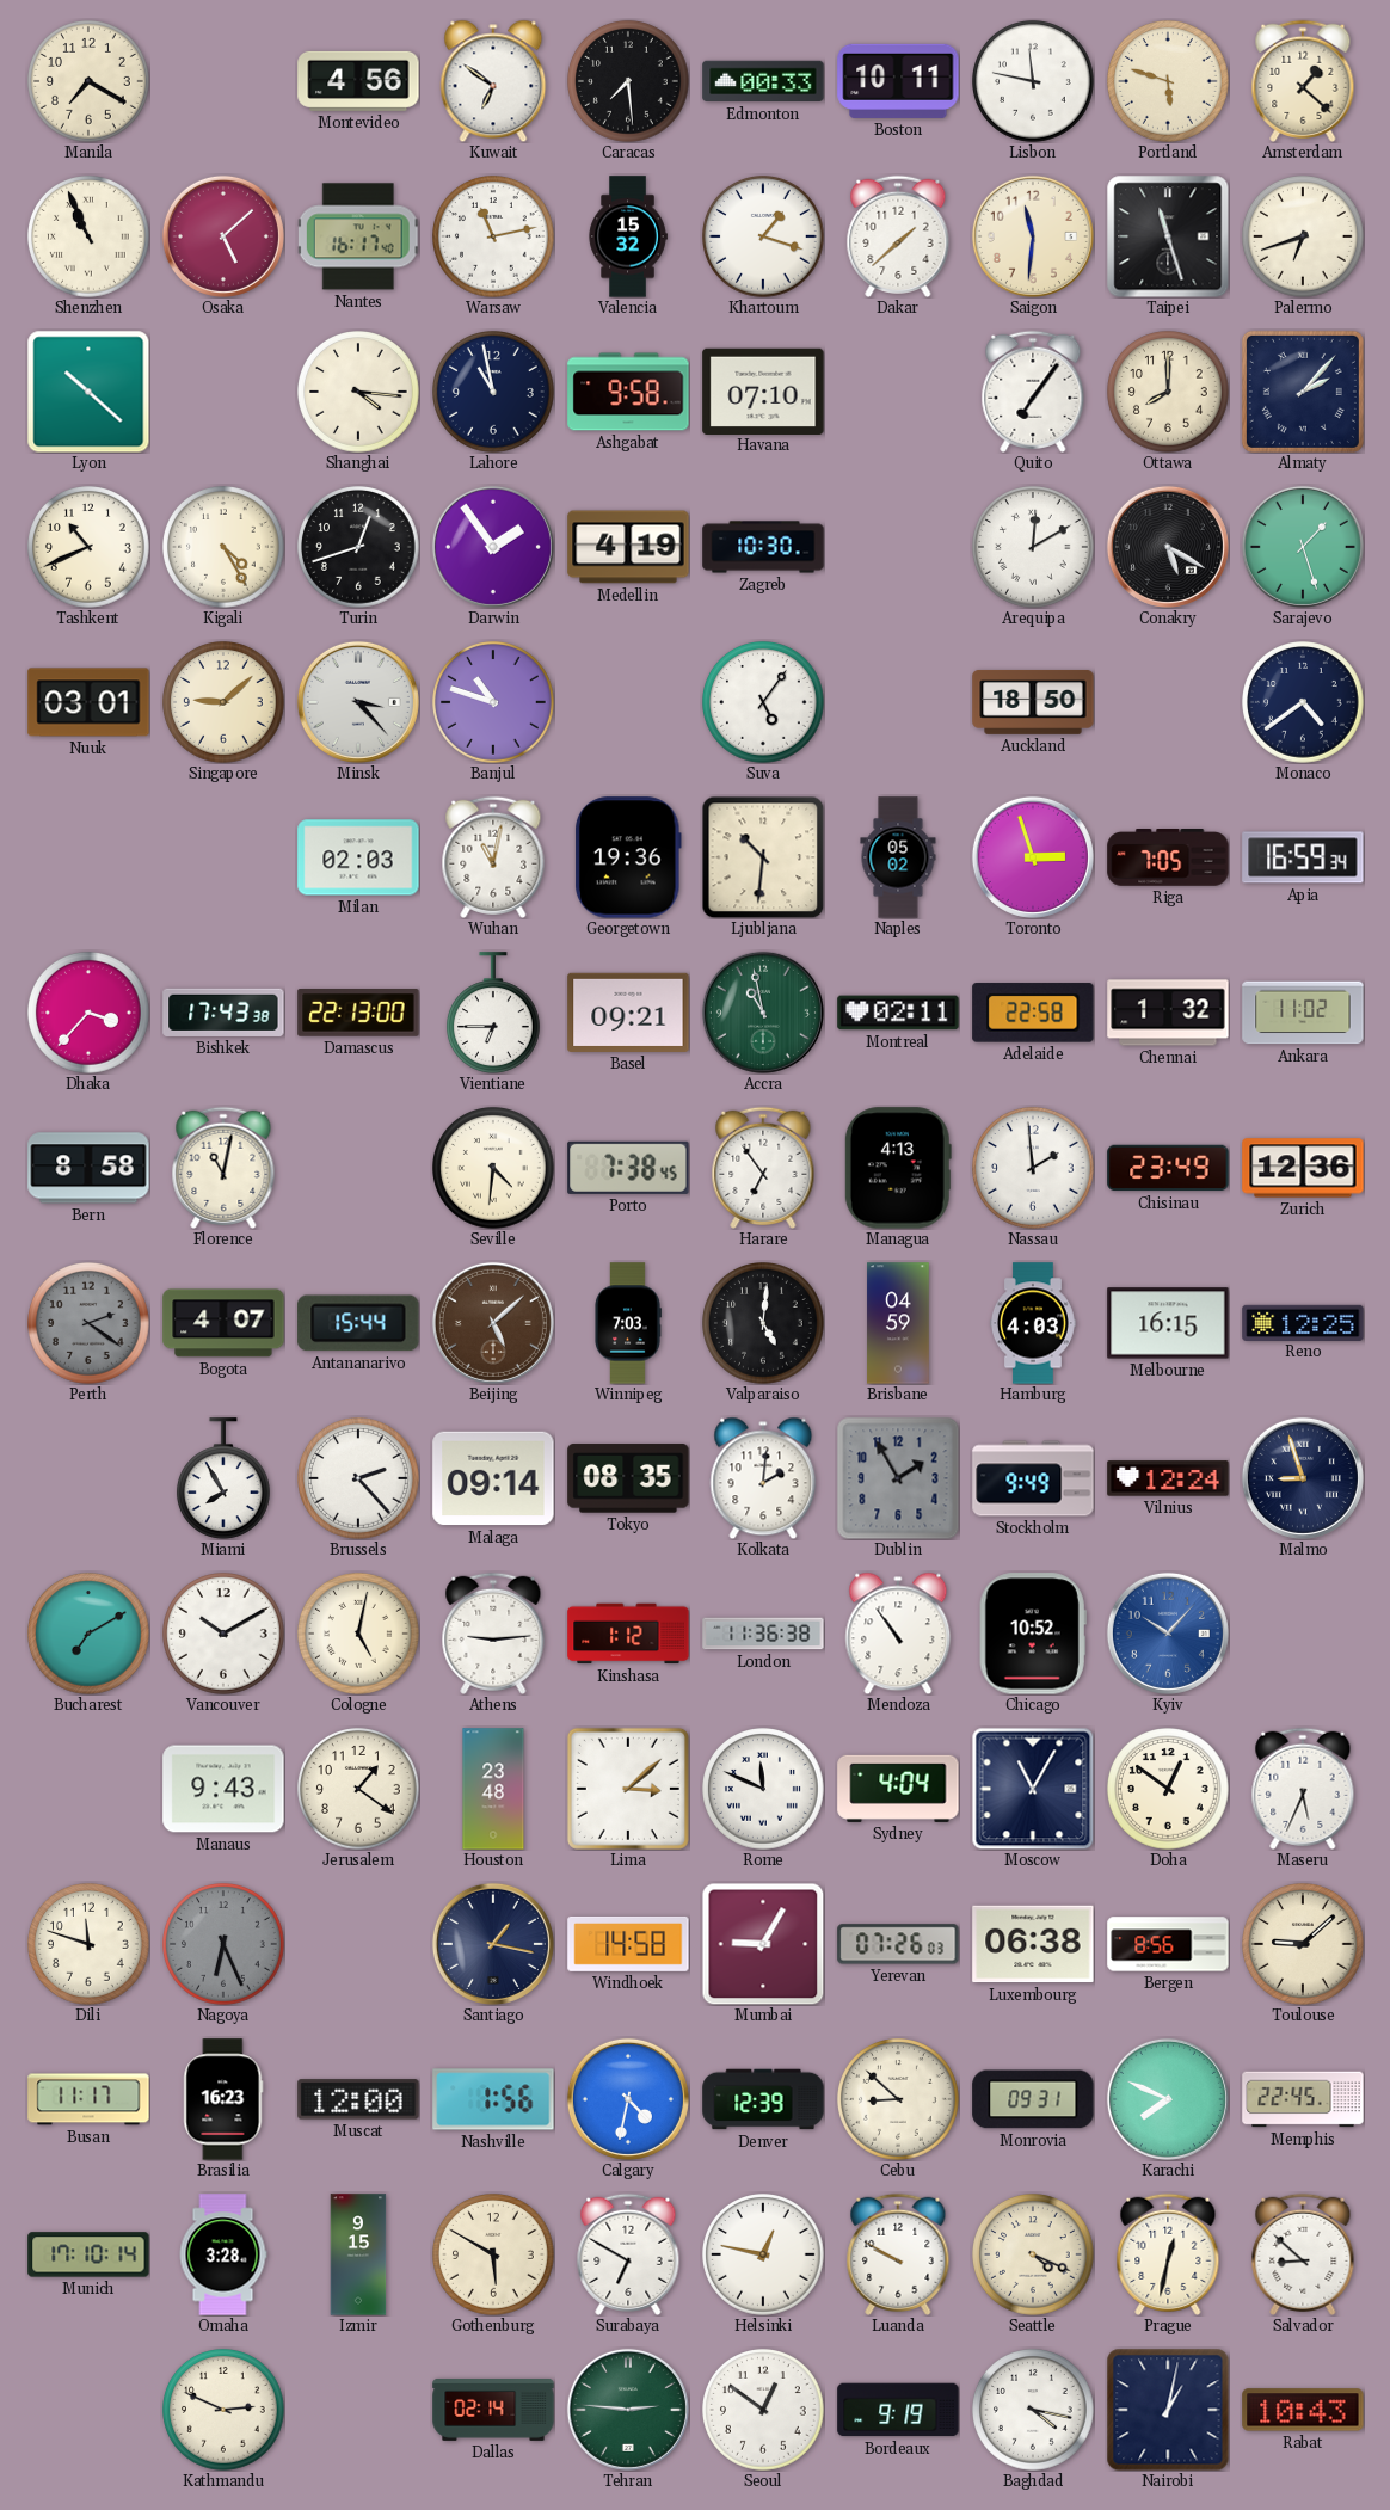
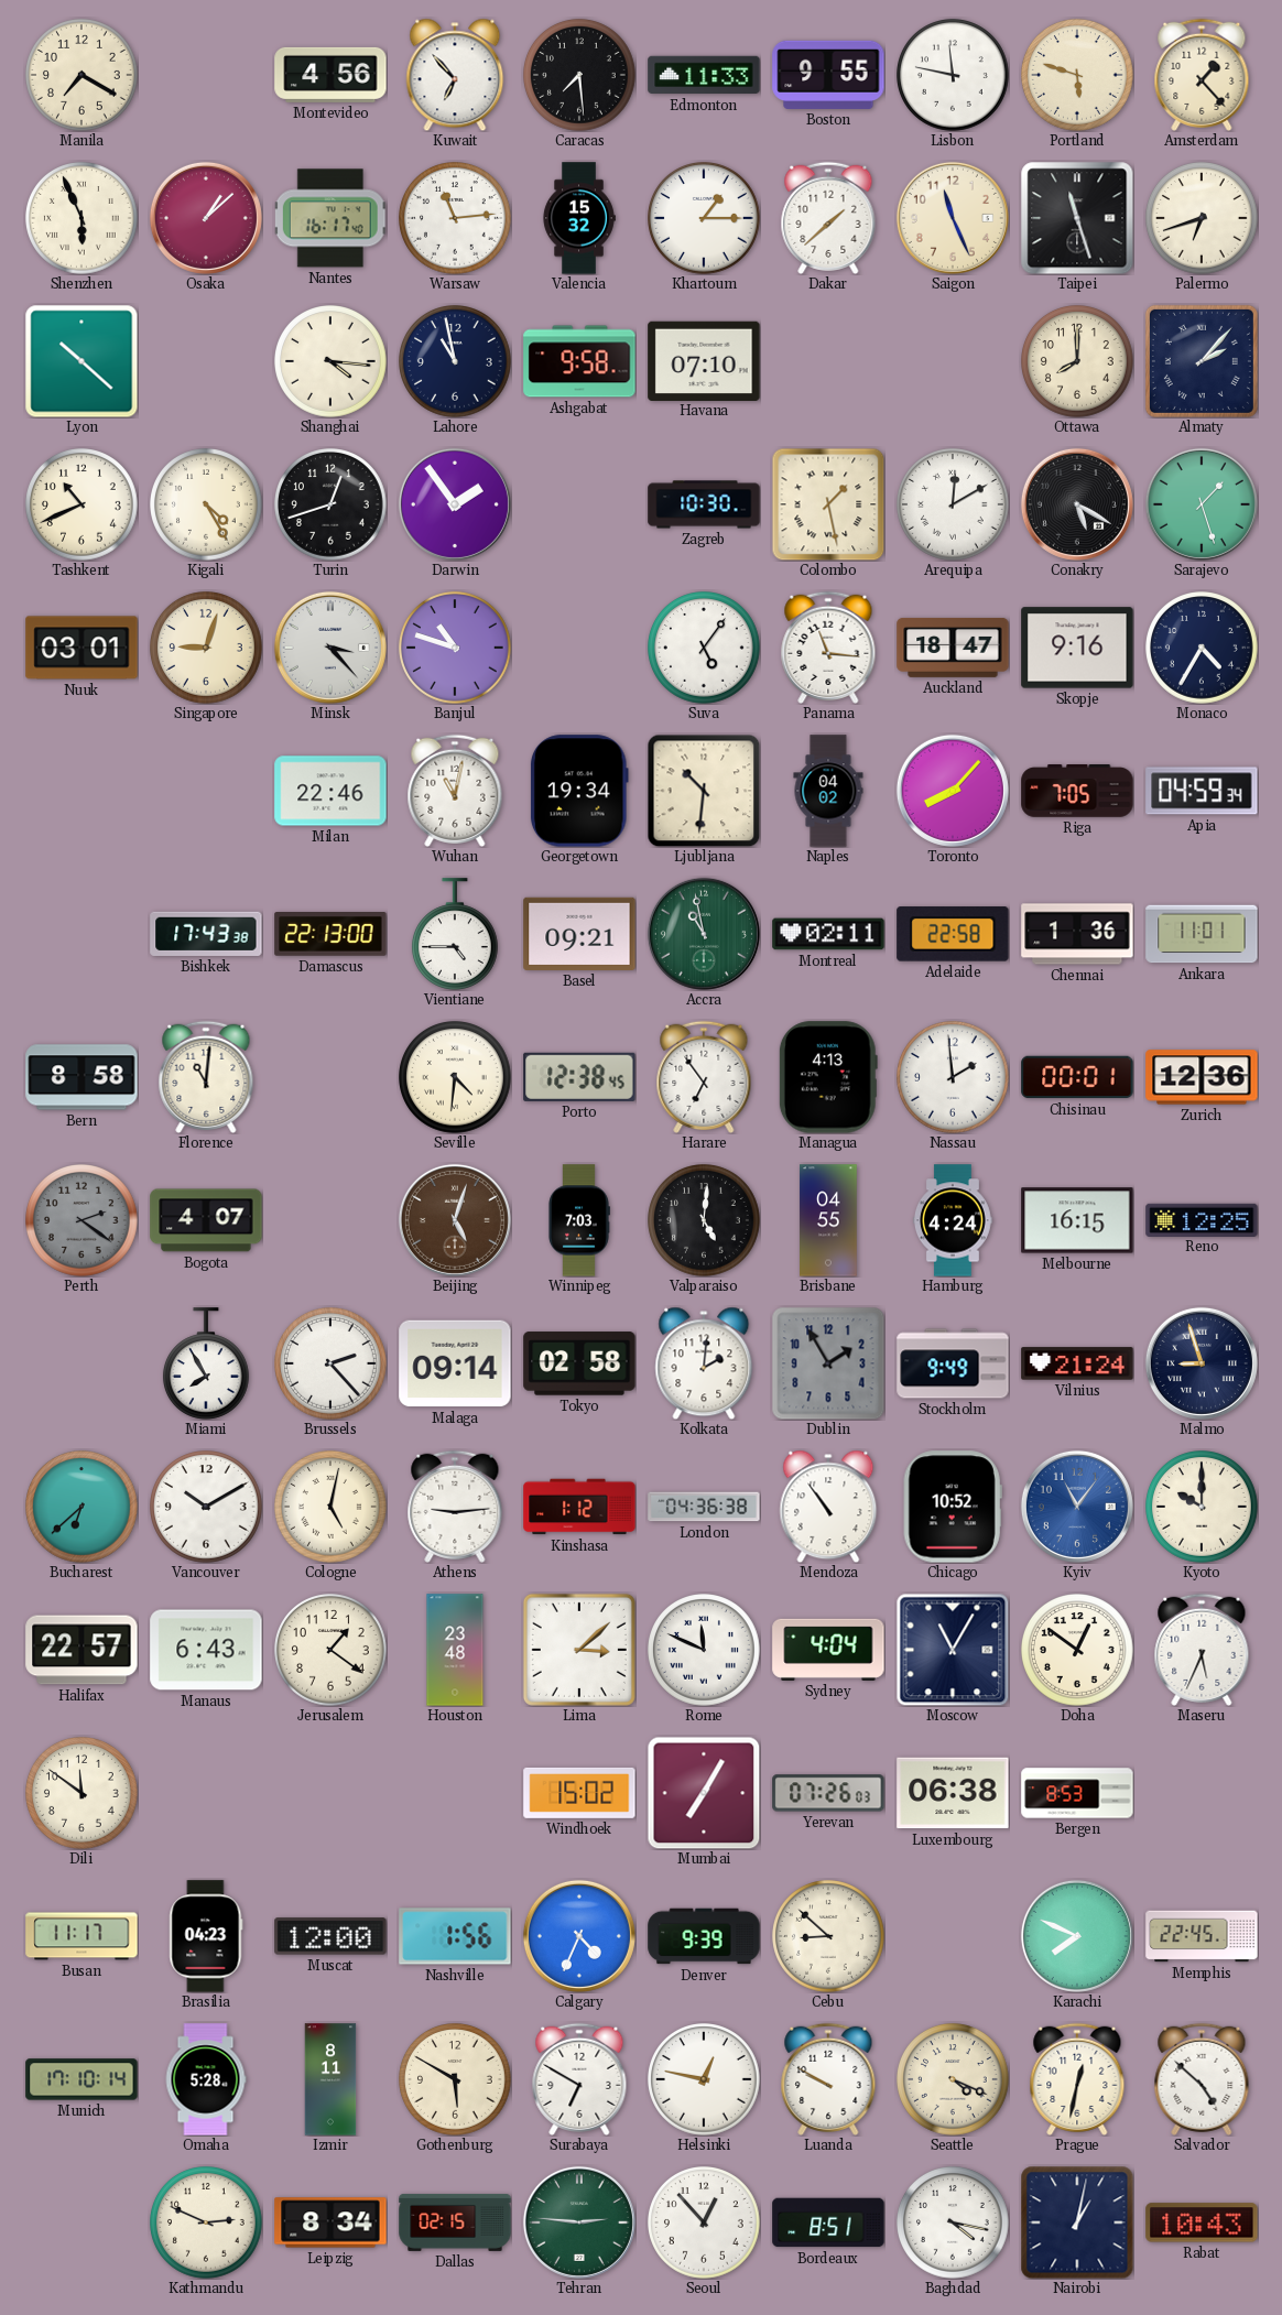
Kuwait: 6:51 -> 6:53
Edmonton: 00:33 -> 11:33
Boston: 10:11 -> 9:55
Amsterdam: 1:22 -> 1:23
Shenzhen: 10:56 -> 5:56
Osaka: 5:08 -> 1:08
Warsaw: 11:13 -> 11:14
Khartoum: 1:18 -> 1:15
Saigon: 11:31 -> 11:26
Quito: 7:06 -> none
Medellin: 4:19 -> none
Colombo: none -> 1:28
Singapore: 9:08 -> 9:03
Panama: none -> 11:16
Auckland: 18:50 -> 18:47
Skopje: none -> 9:16
Monaco: 4:39 -> 4:35
Milan: 02:03 -> 22:46
Georgetown: 19:36 -> 19:34
Naples: 05:02 -> 04:02
Toronto: 2:57 -> 8:07
Apia: 16:59 -> 04:59
Dhaka: 3:37 -> none
Vientiane: 6:45 -> 4:45
Chennai: 1:32 -> 1:36
Ankara: 11:02 -> 11:01
Florence: 11:02 -> 11:01
Porto: 7:38 -> 12:38
Chisinau: 23:49 -> 00:01
Antananarivo: 15:44 -> none
Beijing: 5:08 -> 5:03
Brisbane: 04:59 -> 04:55
Hamburg: 4:03 -> 4:24
Tokyo: 08:35 -> 02:58
Vilnius: 12:24 -> 21:24
Bucharest: 7:10 -> 6:38
London: 11:36 -> 04:36
Kyiv: 10:07 -> 11:06
Kyoto: none -> 10:00
Halifax: none -> 22:57
Manaus: 9:43 -> 6:43
Dili: 11:48 -> 11:51
Nagoya: 6:26 -> none
Santiago: 1:17 -> none
Windhoek: 14:58 -> 15:02
Mumbai: 9:05 -> 7:05
Bergen: 8:56 -> 8:53
Toulouse: 9:08 -> none
Brasilia: 16:23 -> 04:23
Calgary: 4:32 -> 4:34
Denver: 12:39 -> 9:39
Monrovia: 09:31 -> none
Omaha: 3:28 -> 5:28
Izmir: 9:15 -> 8:11
Salvador: 8:52 -> 4:52
Leipzig: none -> 8:34
Dallas: 02:14 -> 02:15
Seoul: 12:51 -> 12:53
Bordeaux: 9:19 -> 8:51
